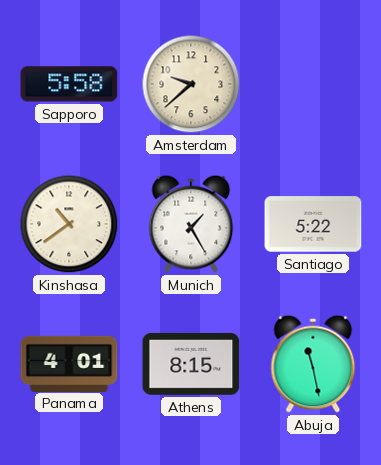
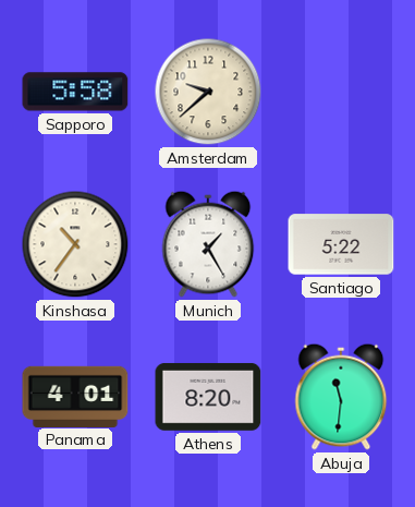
Kinshasa: 10:39 -> 10:36
Athens: 8:15 -> 8:20
Abuja: 11:28 -> 11:31
